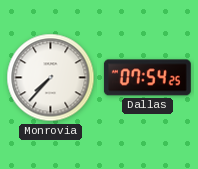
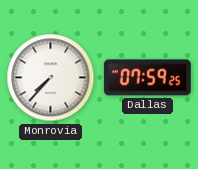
Dallas: 07:54 -> 07:59
